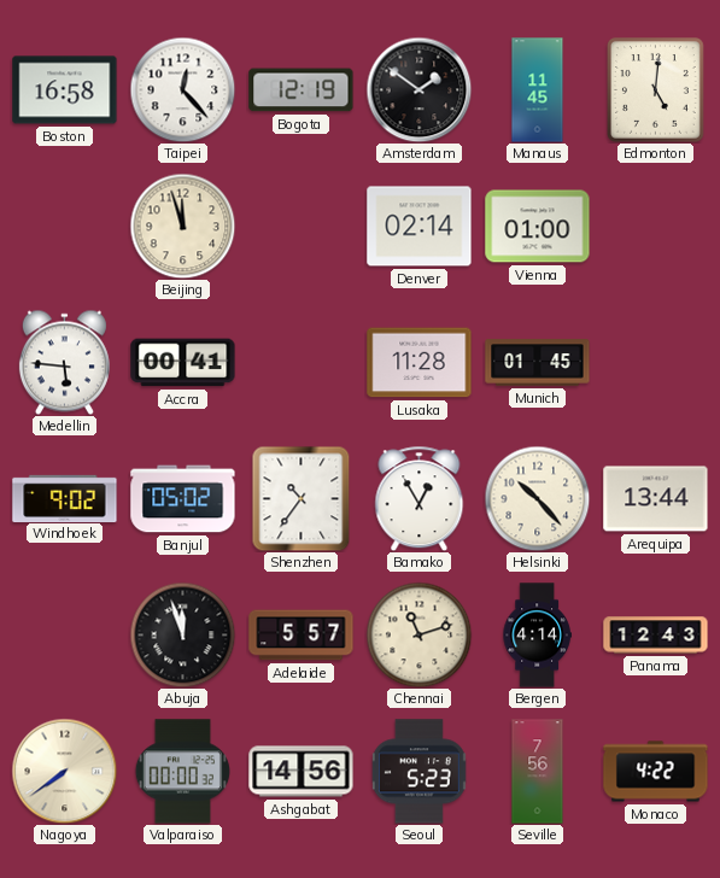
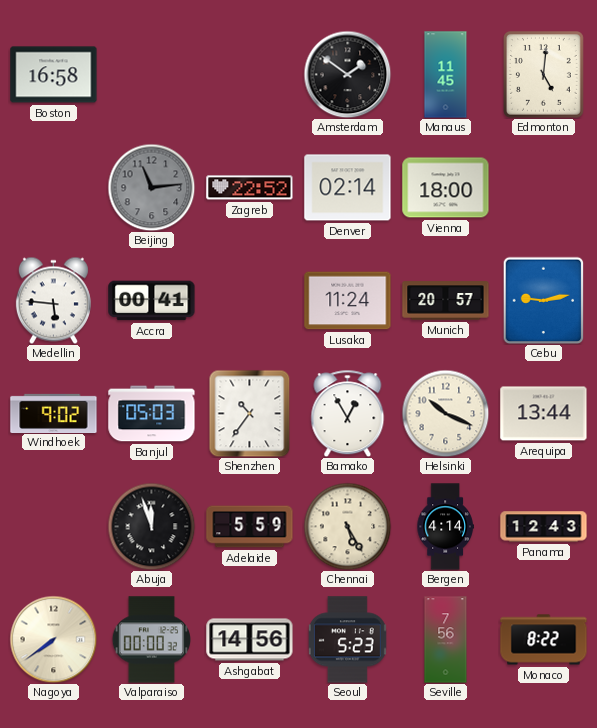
Taipei: 12:23 -> none
Bogota: 12:19 -> none
Beijing: 11:57 -> 11:14
Beijing dial: cream -> grey
Zagreb: none -> 22:52
Vienna: 01:00 -> 18:00
Lusaka: 11:28 -> 11:24
Munich: 01:45 -> 20:57
Cebu: none -> 9:13
Banjul: 05:02 -> 05:03
Helsinki: 10:23 -> 10:19
Adelaide: 5:57 -> 5:59
Chennai: 11:12 -> 5:25
Monaco: 4:22 -> 8:22
